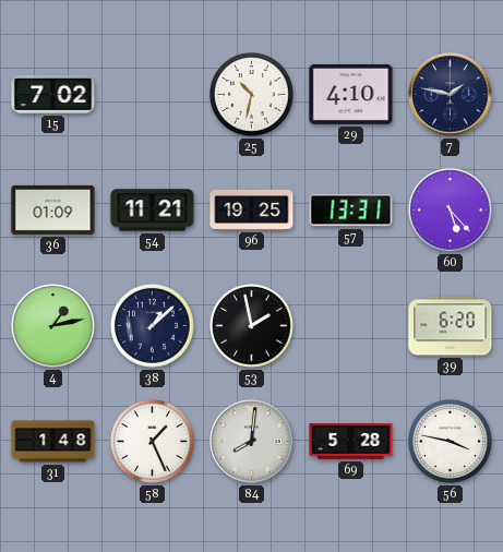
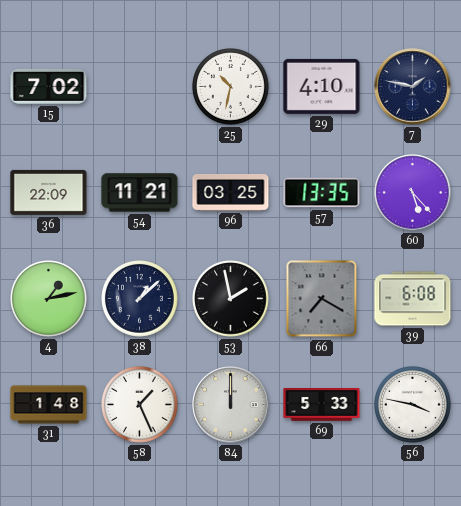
36: 01:09 -> 22:09
96: 19:25 -> 03:25
57: 13:31 -> 13:35
66: none -> 7:20
39: 6:20 -> 6:08
84: 8:01 -> 12:00
69: 5:28 -> 5:33
